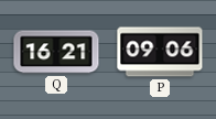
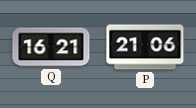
P: 09:06 -> 21:06
